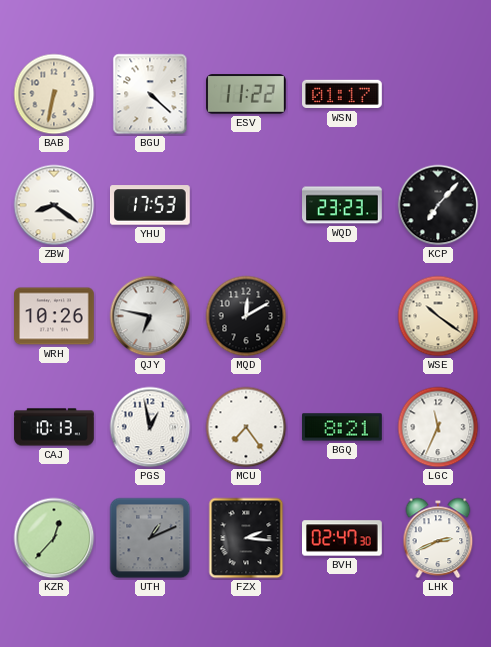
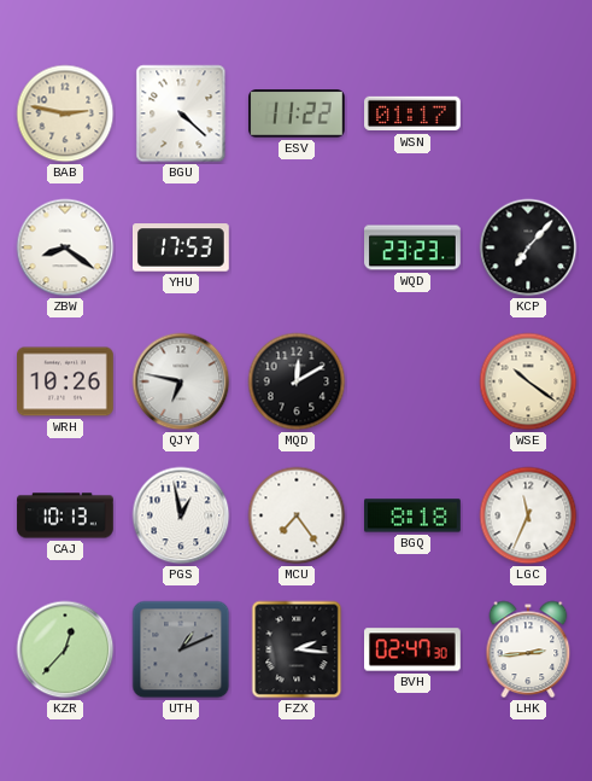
BAB: 6:32 -> 2:47
BGQ: 8:21 -> 8:18
LHK: 2:41 -> 2:44
